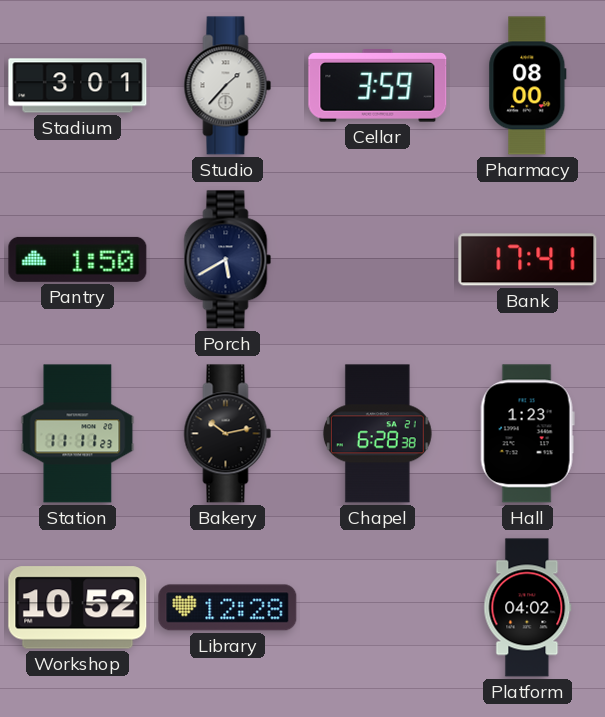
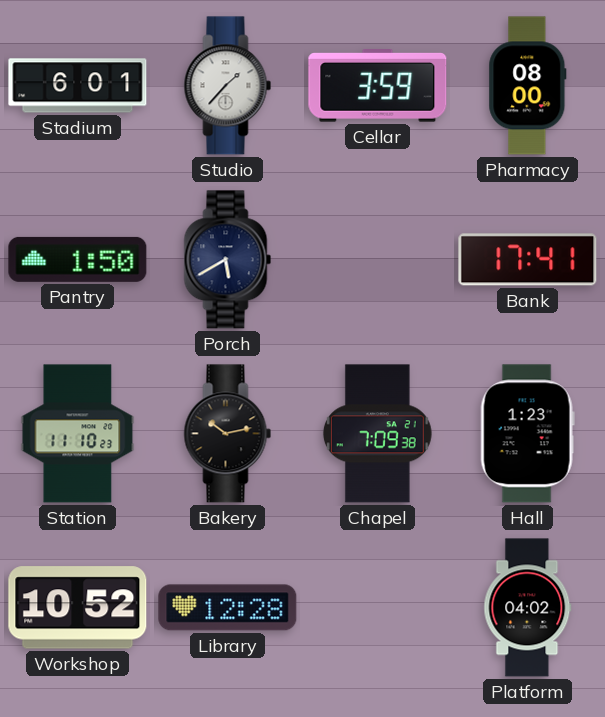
Stadium: 3:01 -> 6:01
Station: 11:11 -> 11:10
Chapel: 6:28 -> 7:09
